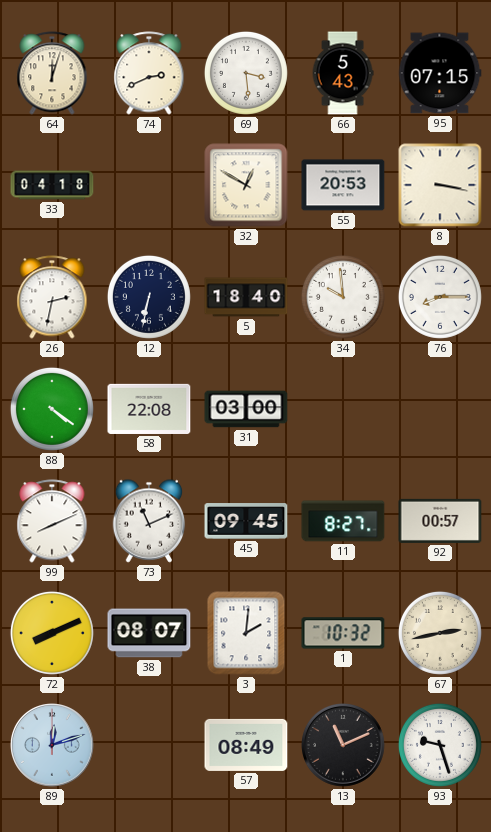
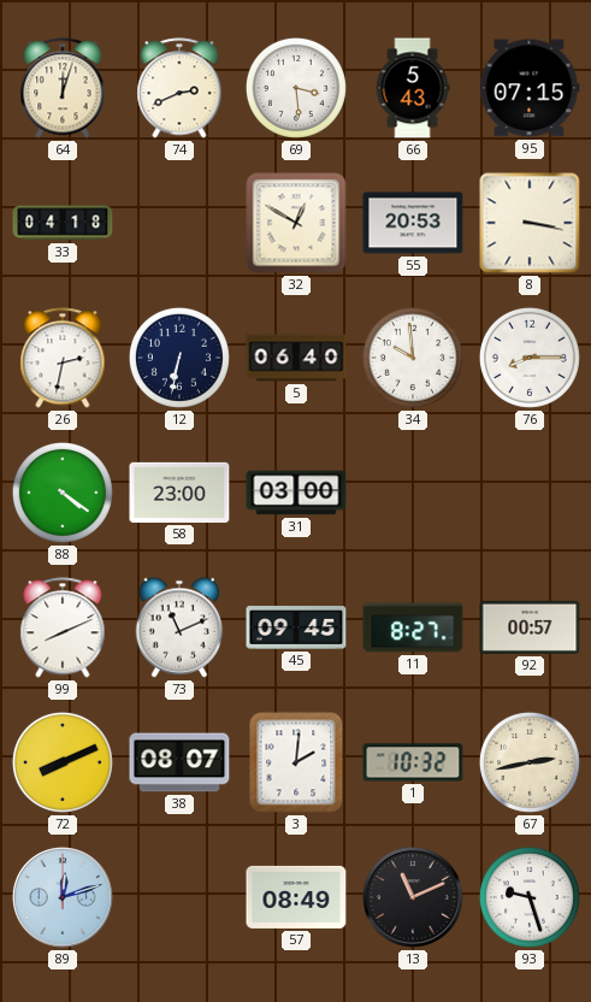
5: 18:40 -> 06:40
58: 22:08 -> 23:00
